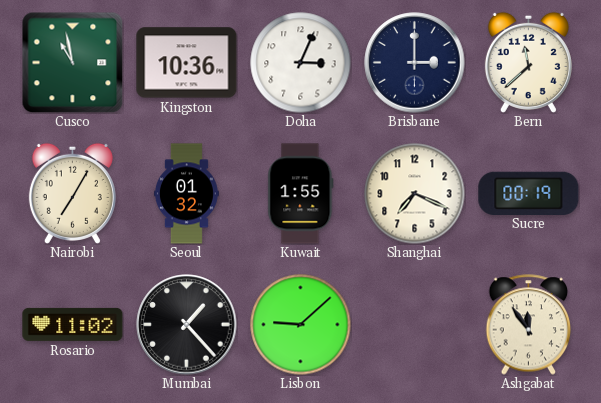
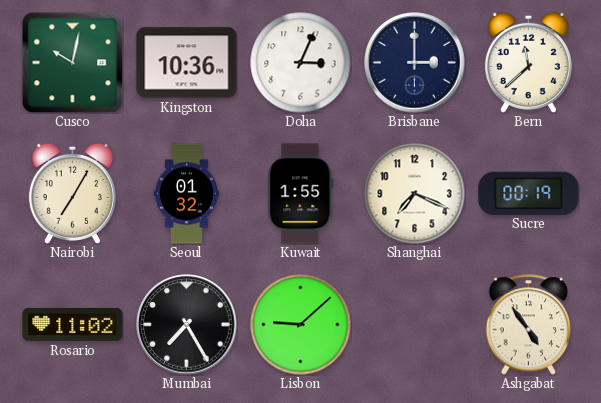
Cusco: 10:58 -> 10:02
Mumbai: 1:23 -> 7:25
Ashgabat: 11:54 -> 4:54
